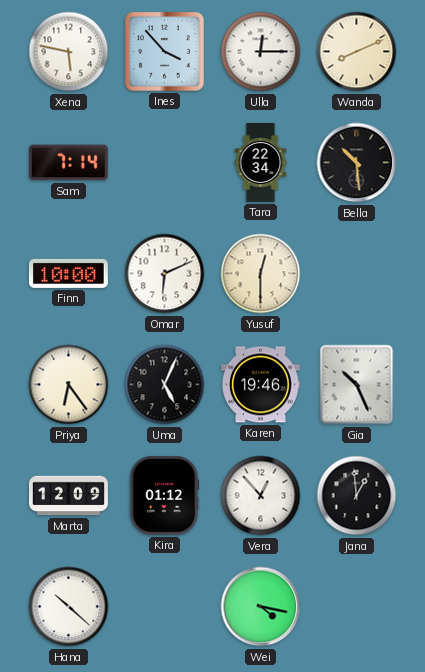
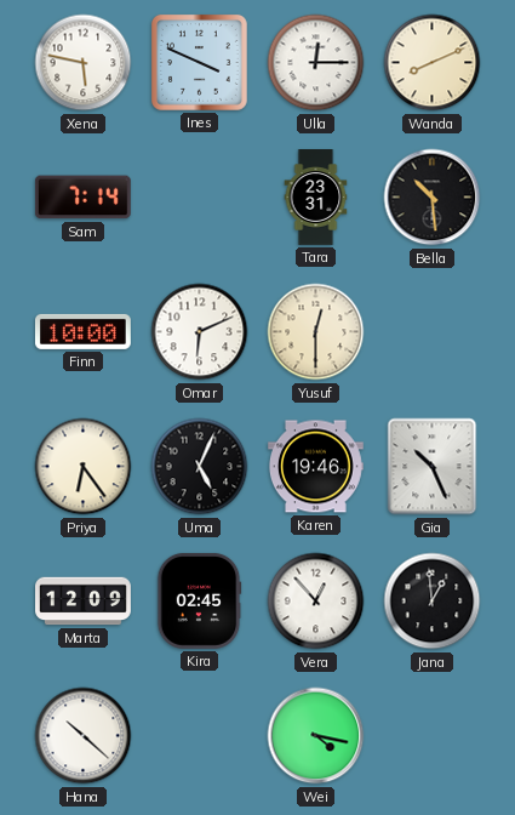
Ines: 3:53 -> 3:49
Tara: 22:34 -> 23:31
Kira: 01:12 -> 02:45
